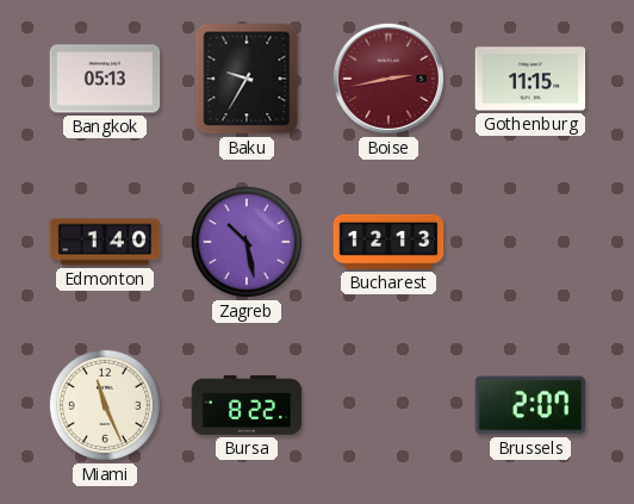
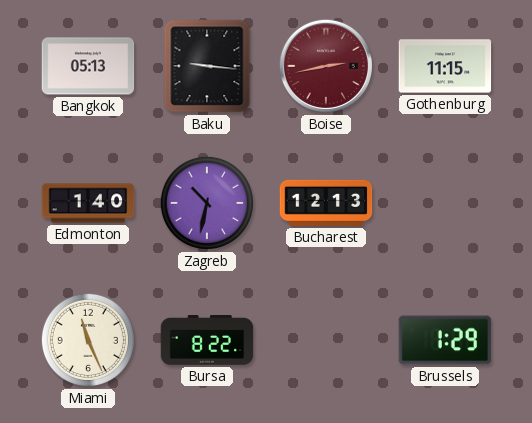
Baku: 9:35 -> 9:16
Zagreb: 10:28 -> 10:32
Brussels: 2:07 -> 1:29
